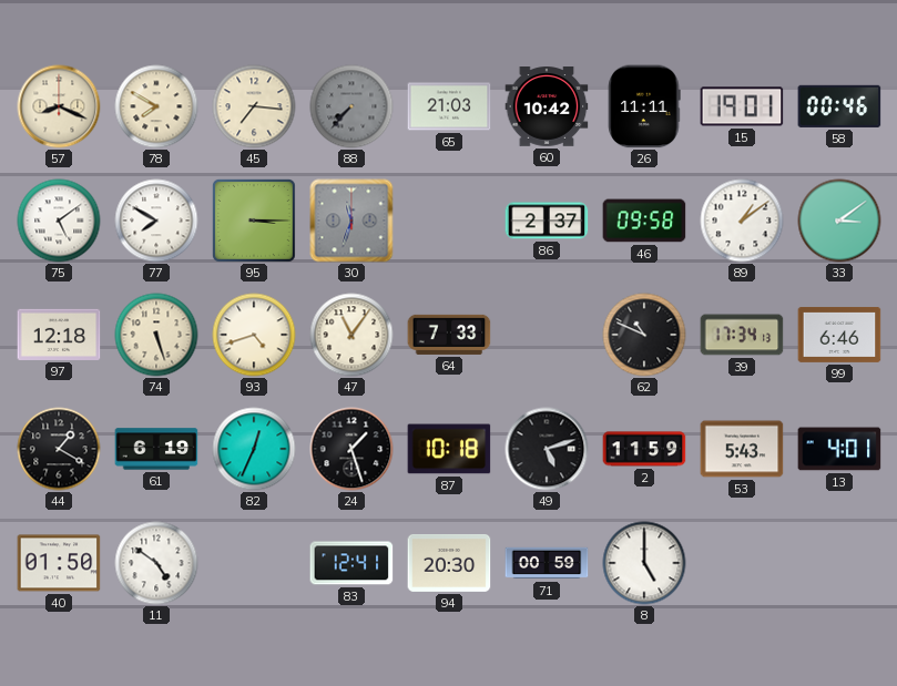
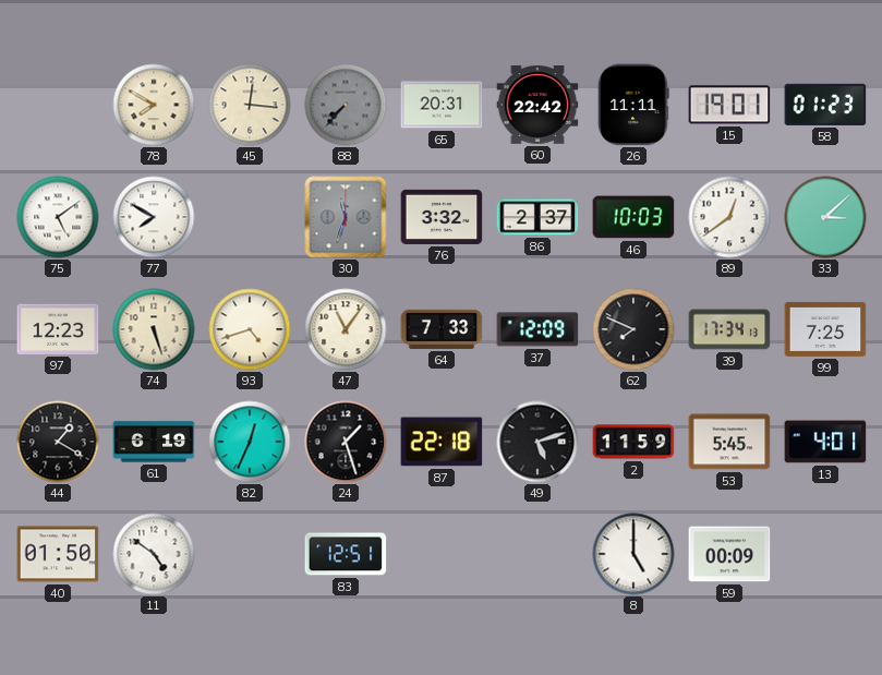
57: 8:19 -> none
45: 7:16 -> 12:16
65: 21:03 -> 20:31
60: 10:42 -> 22:42
58: 00:46 -> 01:23
95: 3:15 -> none
76: none -> 3:32
46: 09:58 -> 10:03
89: 1:09 -> 12:39
33: 3:09 -> 3:08
97: 12:18 -> 12:23
37: none -> 12:09
62: 10:49 -> 7:49
99: 6:46 -> 7:25
87: 10:18 -> 22:18
53: 5:43 -> 5:45
83: 12:41 -> 12:51
94: 20:30 -> none
71: 00:59 -> none
59: none -> 00:09
